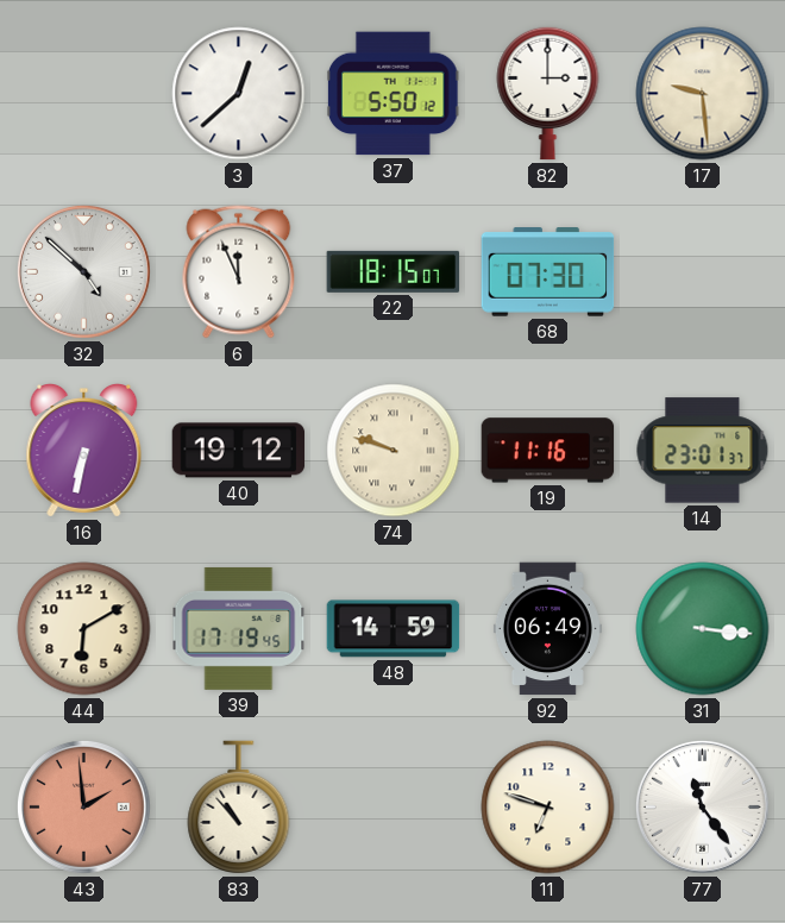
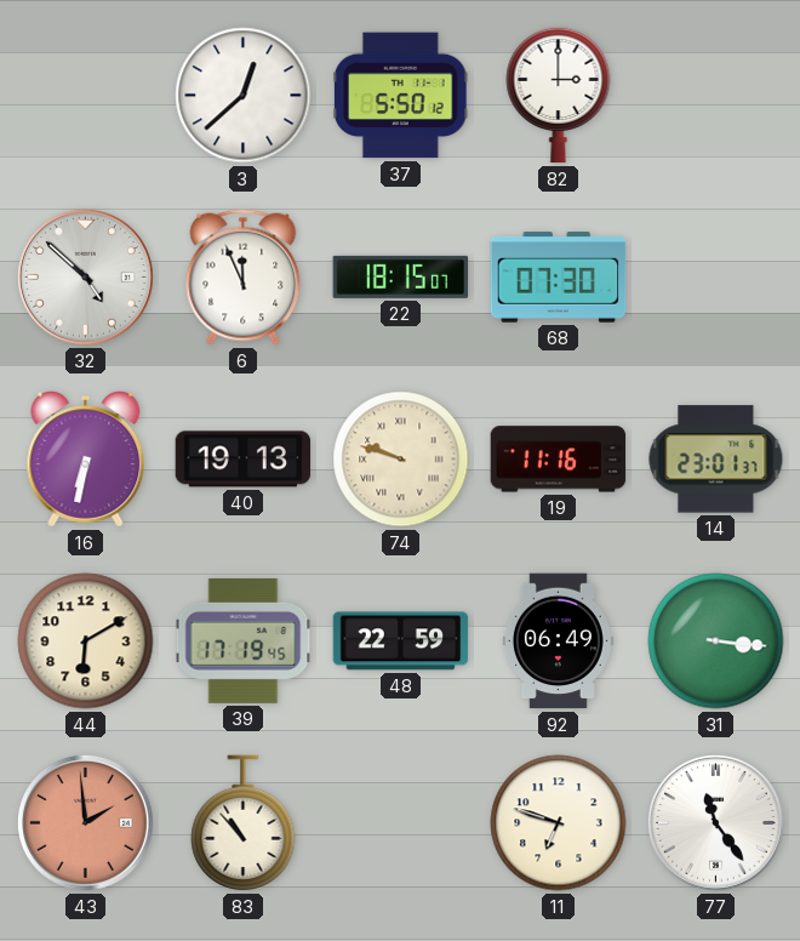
17: 9:29 -> none
40: 19:12 -> 19:13
48: 14:59 -> 22:59
